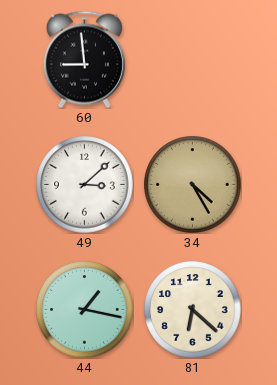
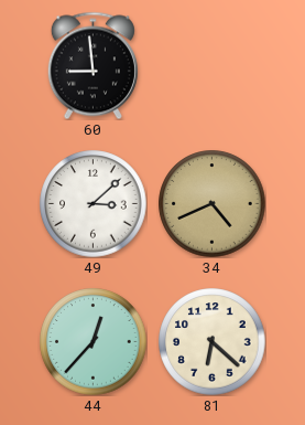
34: 4:25 -> 4:41
44: 1:17 -> 12:37
